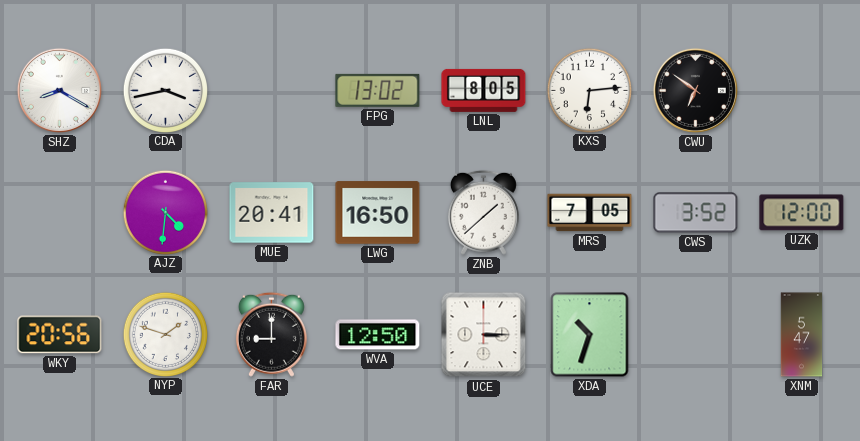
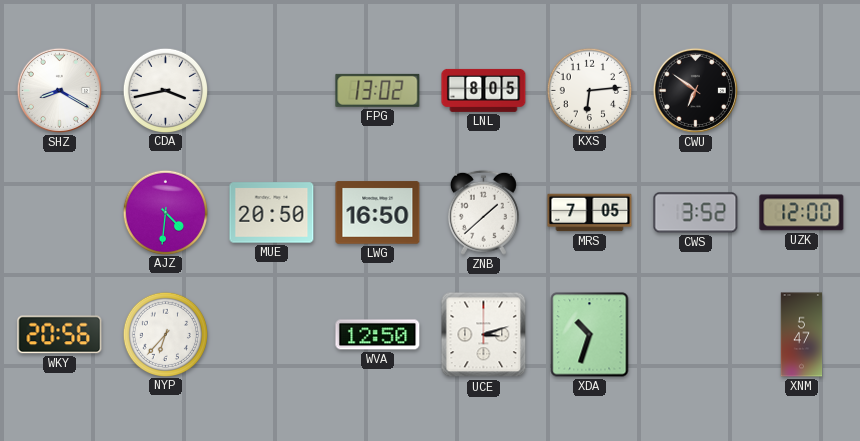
MUE: 20:41 -> 20:50
NYP: 1:48 -> 6:37
FAR: 9:00 -> none
UCE: 3:15 -> 3:12
